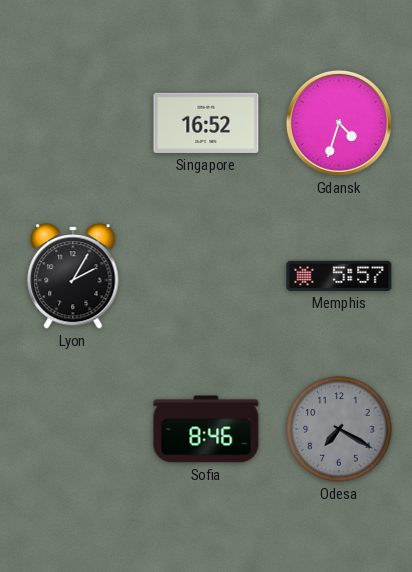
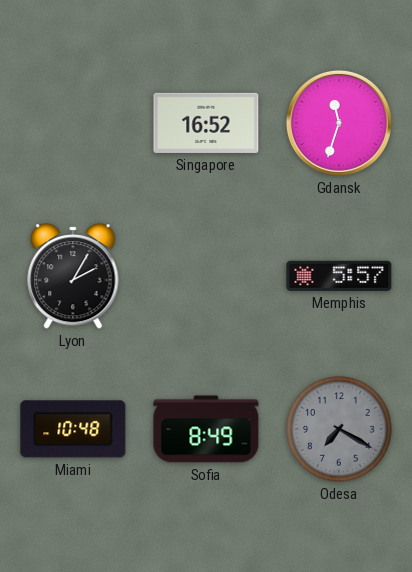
Gdansk: 4:33 -> 11:33
Miami: none -> 10:48
Sofia: 8:46 -> 8:49
